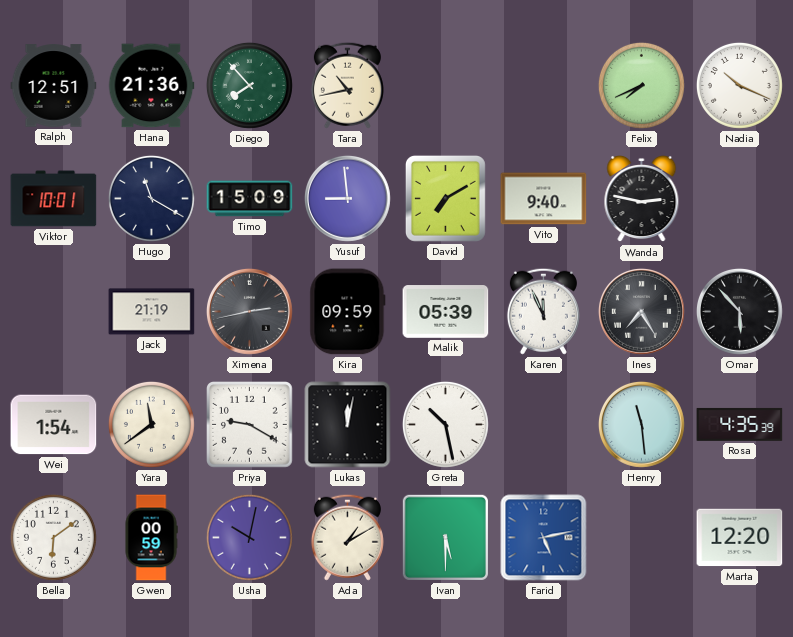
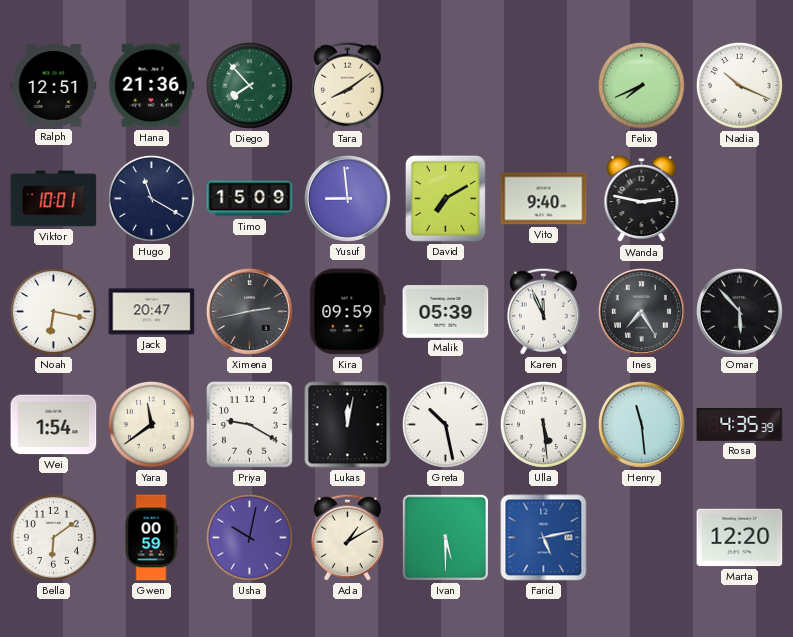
Tara: 10:43 -> 8:09
Noah: none -> 6:17
Jack: 21:19 -> 20:47
Ulla: none -> 5:29
